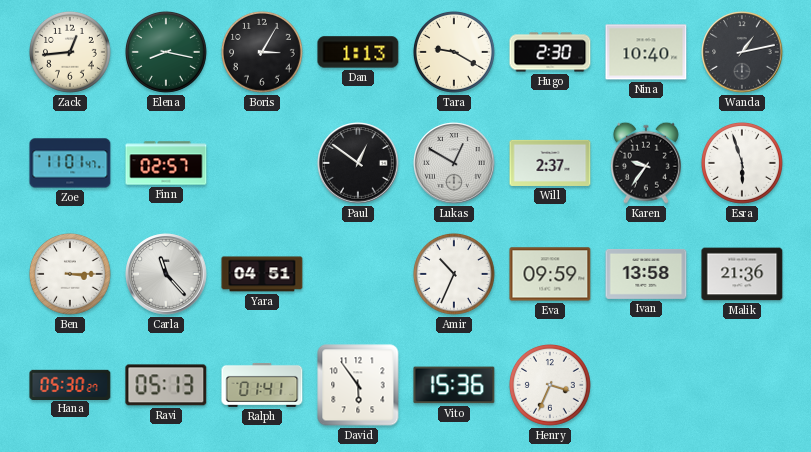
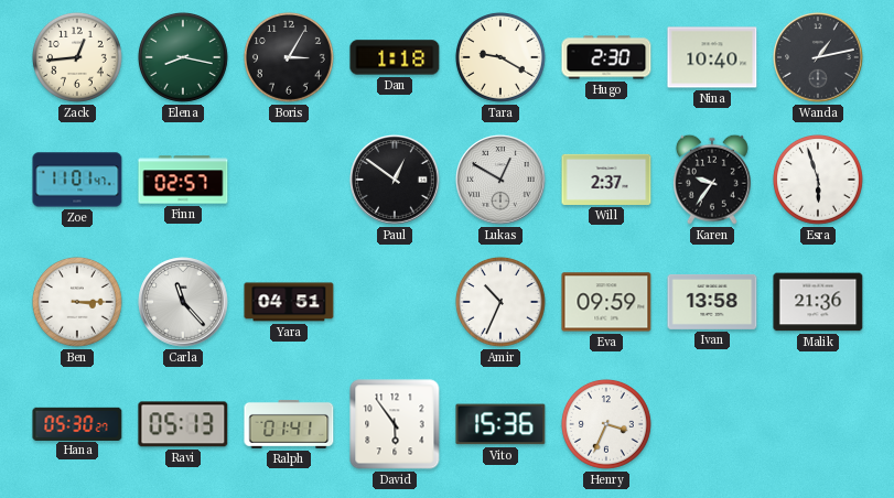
Dan: 1:13 -> 1:18
